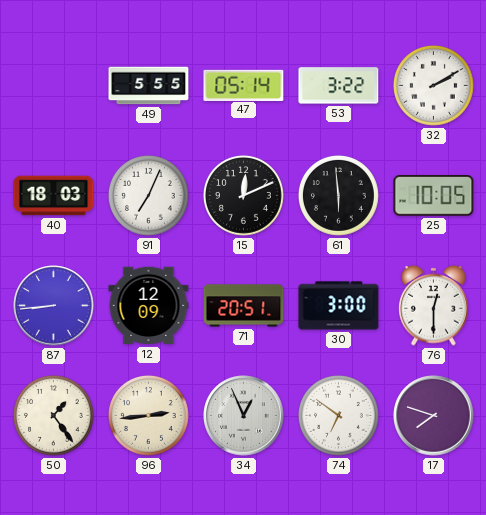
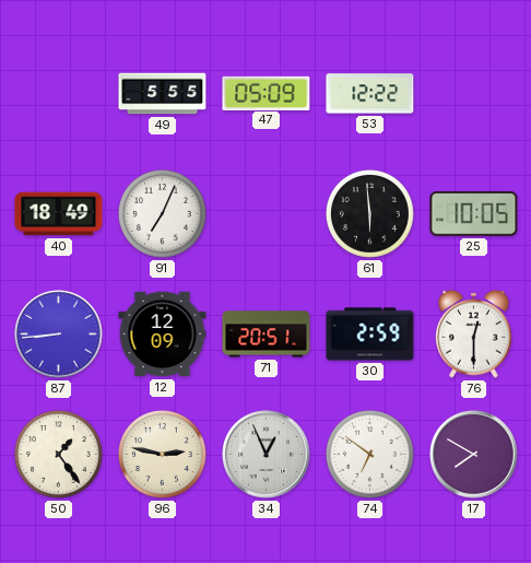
47: 05:14 -> 05:09
53: 3:22 -> 12:22
32: 2:10 -> none
40: 18:03 -> 18:49
15: 12:11 -> none
30: 3:00 -> 2:59
96: 2:44 -> 2:47
17: 7:48 -> 7:50
